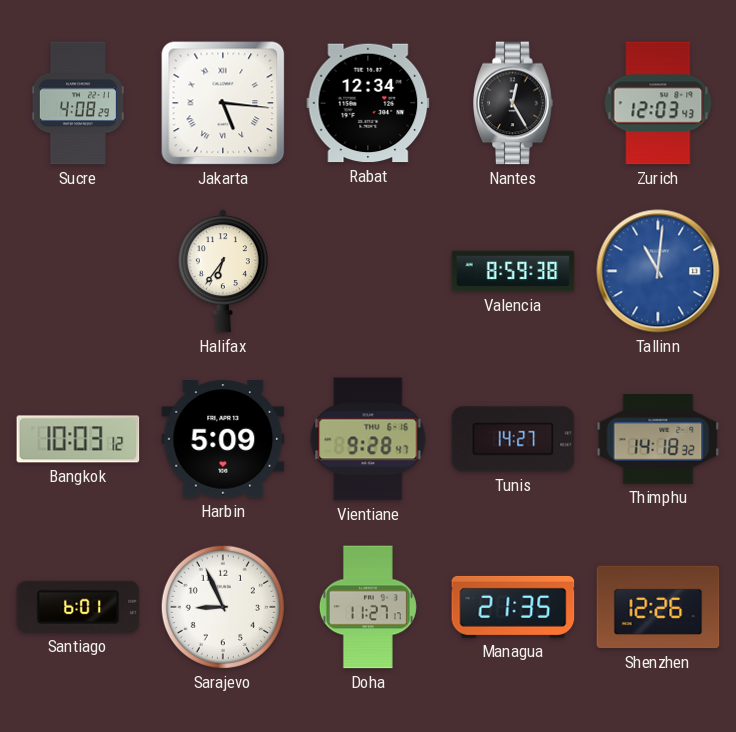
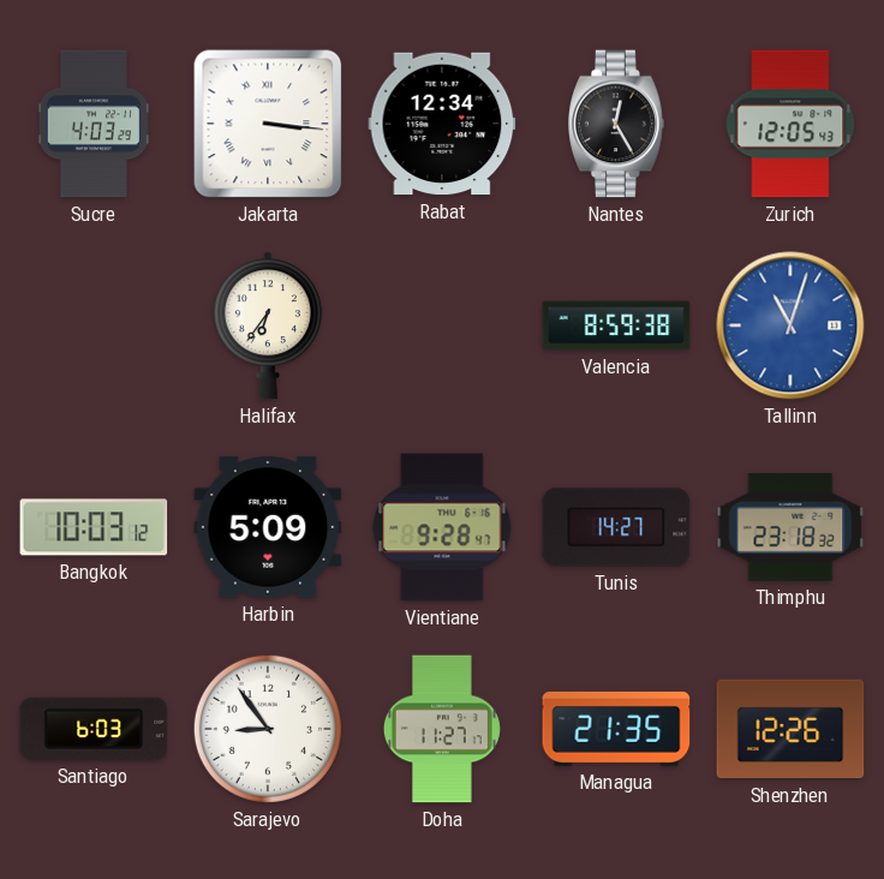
Sucre: 4:08 -> 4:03
Jakarta: 5:16 -> 3:16
Zurich: 12:03 -> 12:05
Tallinn: 11:01 -> 11:03
Thimphu: 14:18 -> 23:18
Santiago: 6:01 -> 6:03
Sarajevo: 8:56 -> 8:54
